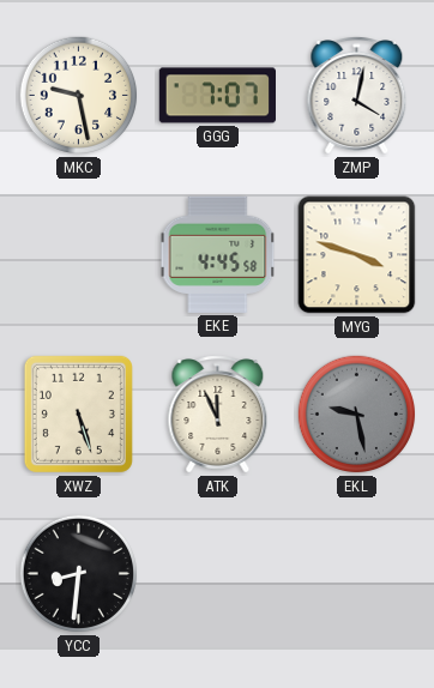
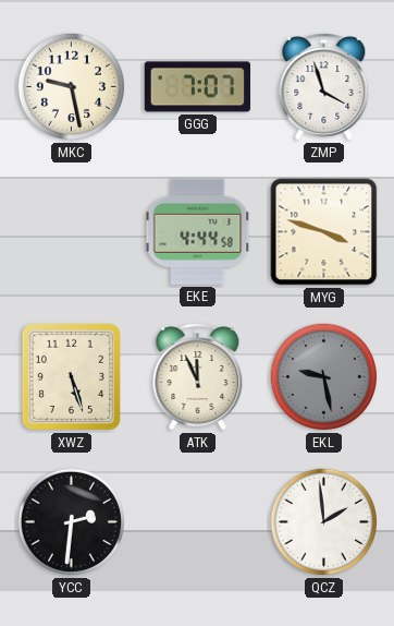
ZMP: 4:02 -> 3:57
EKE: 4:45 -> 4:44
YCC: 8:31 -> 2:31
QCZ: none -> 1:59
